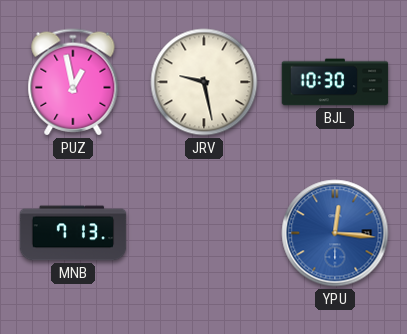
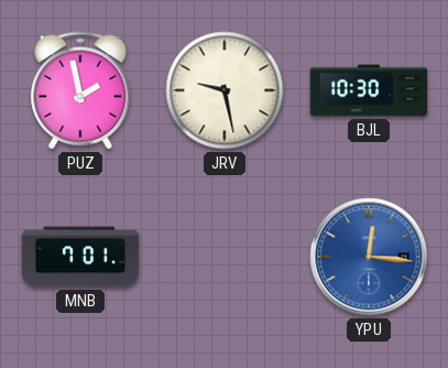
PUZ: 12:58 -> 1:58
MNB: 7:13 -> 7:01
